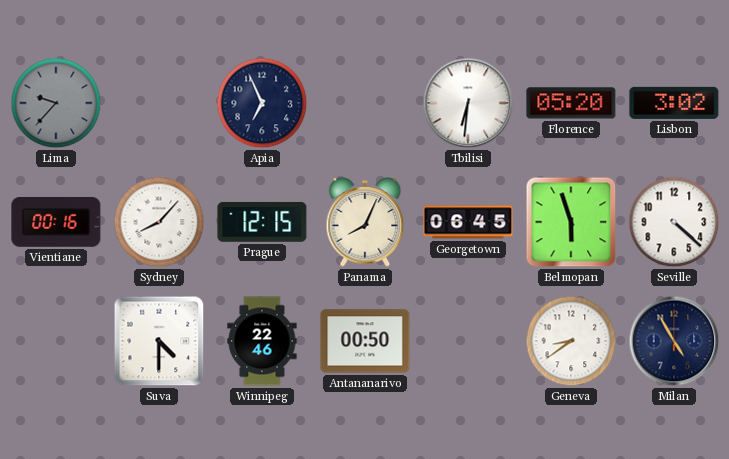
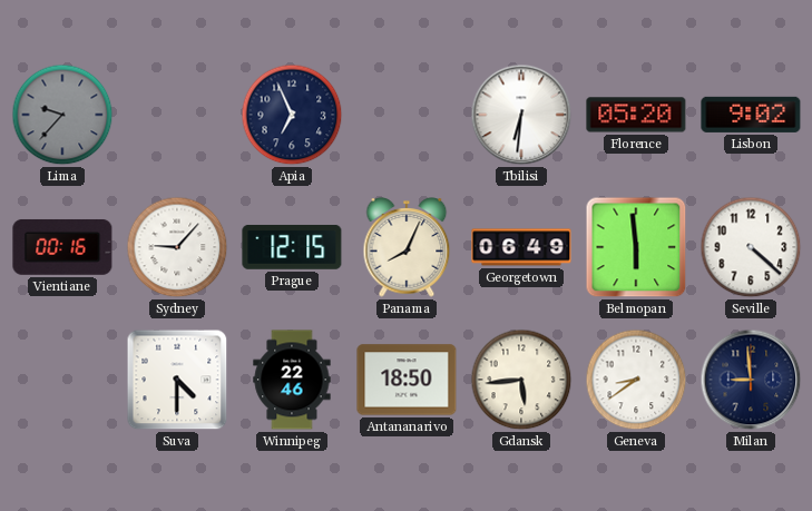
Lisbon: 3:02 -> 9:02
Sydney: 8:07 -> 9:07
Georgetown: 06:45 -> 06:49
Belmopan: 5:57 -> 5:59
Antananarivo: 00:50 -> 18:50
Gdansk: none -> 5:44
Milan: 4:55 -> 8:59
